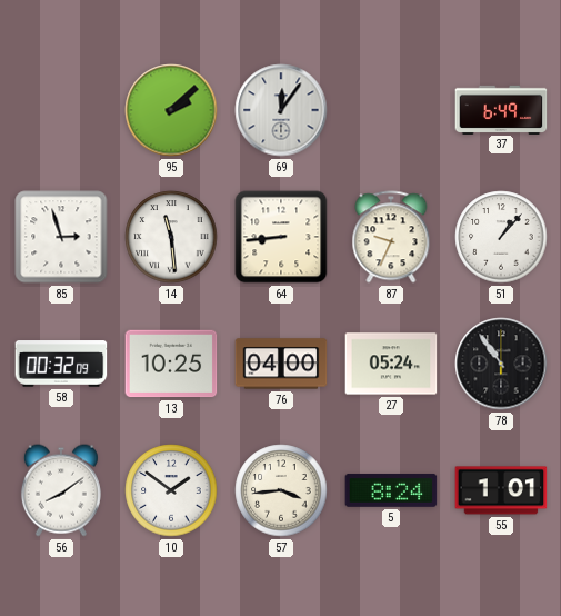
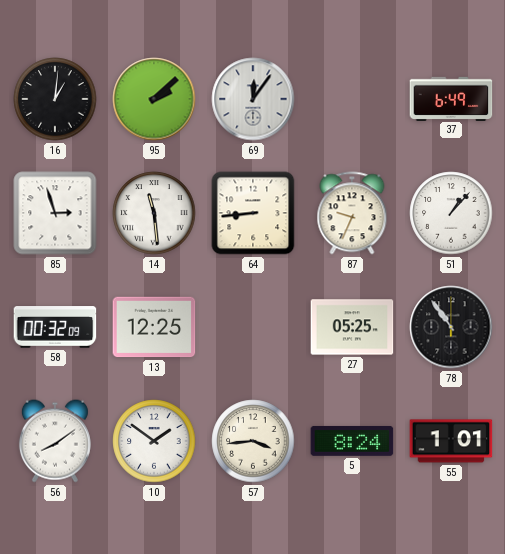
16: none -> 1:01
13: 10:25 -> 12:25
76: 04:00 -> none
27: 05:24 -> 05:25
